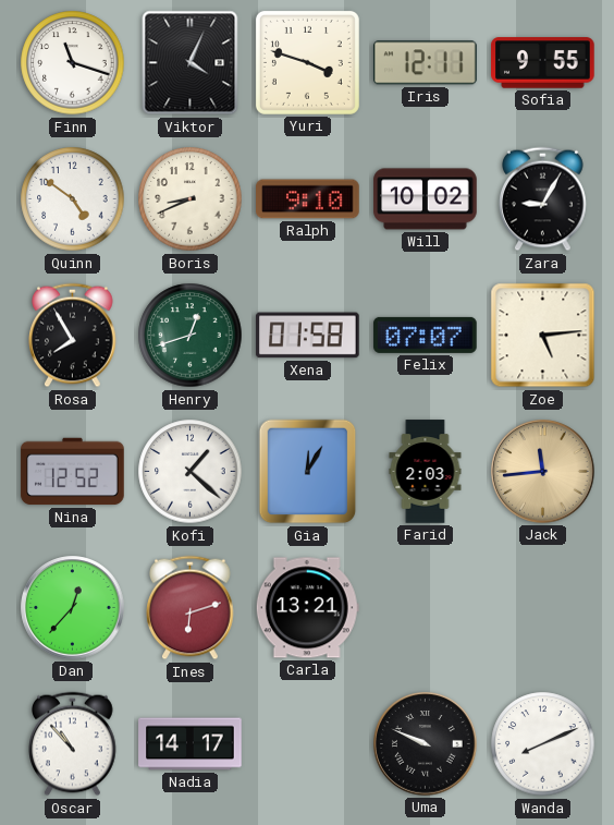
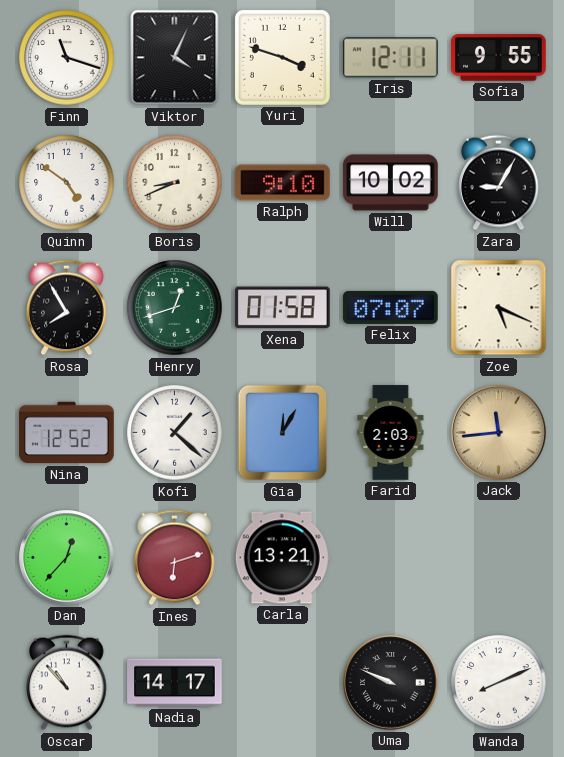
Zoe: 5:14 -> 5:19
